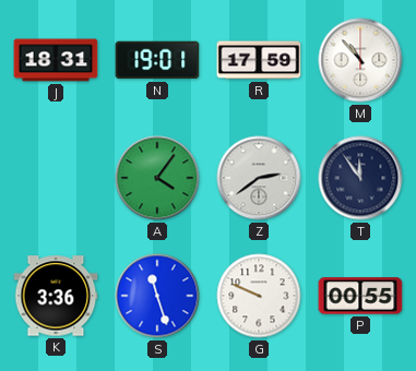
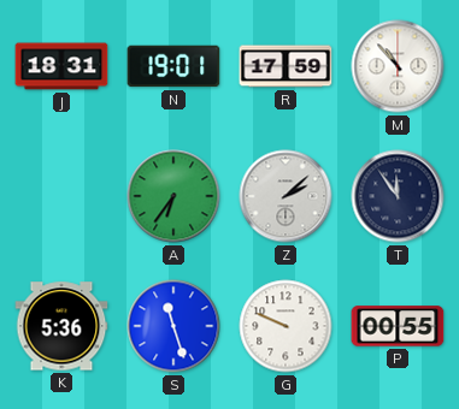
A: 4:06 -> 6:36
Z: 2:39 -> 2:08
K: 3:36 -> 5:36
